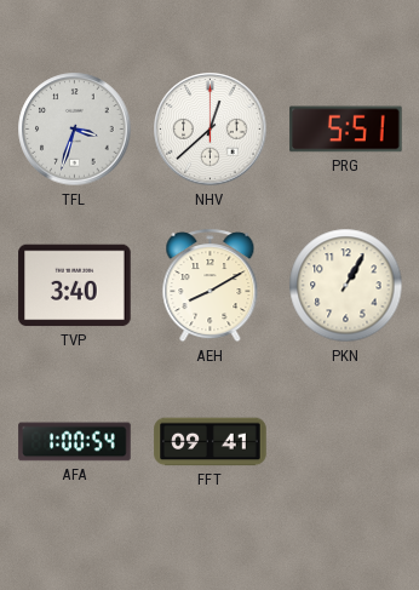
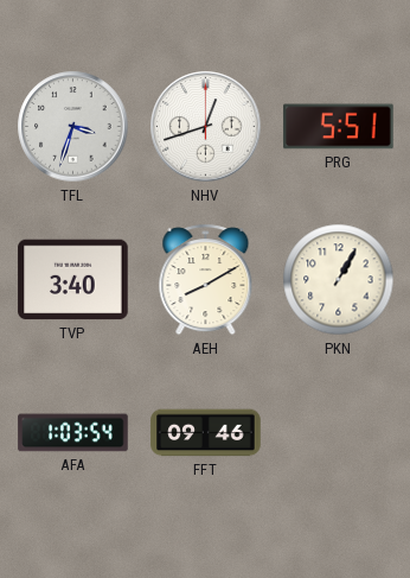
NHV: 12:38 -> 12:42
AFA: 1:00 -> 1:03
FFT: 09:41 -> 09:46
